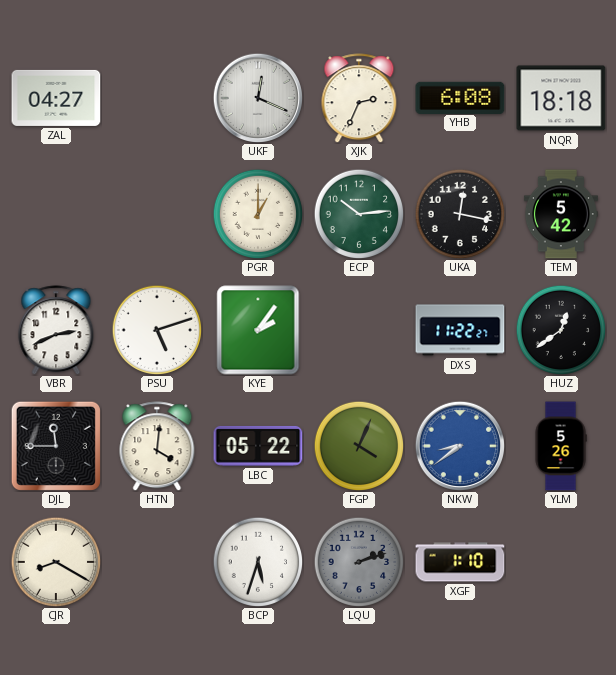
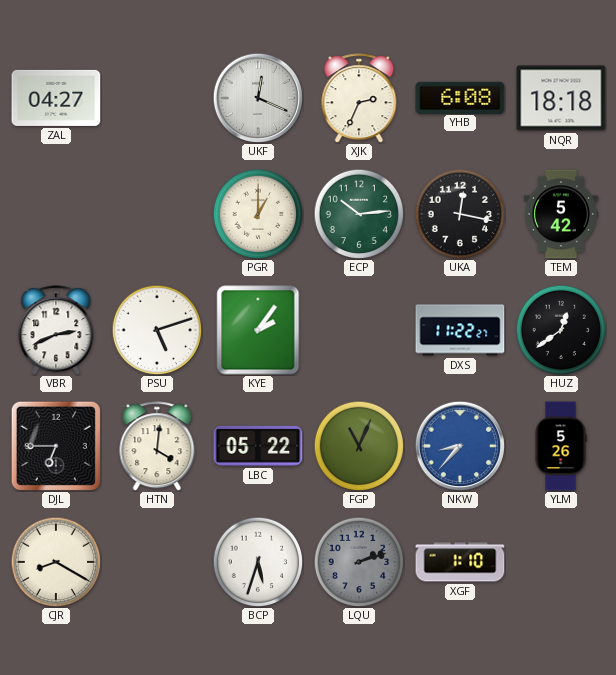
DJL: 11:45 -> 6:45
FGP: 4:04 -> 11:04
NKW: 8:39 -> 8:37
